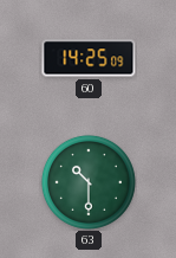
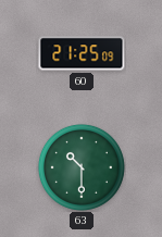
60: 14:25 -> 21:25
